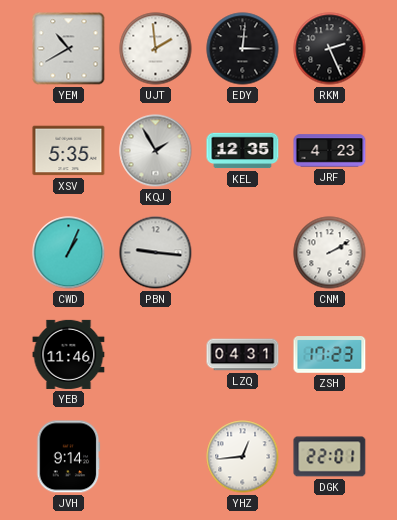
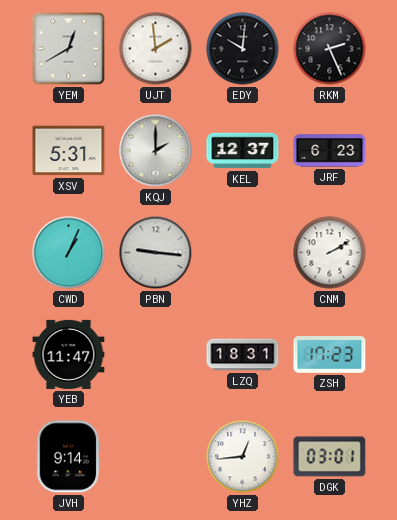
YEM: 10:40 -> 12:40
EDY: 3:01 -> 10:01
XSV: 5:35 -> 5:31
KQJ: 1:55 -> 2:00
KEL: 12:35 -> 12:37
JRF: 4:23 -> 6:23
YEB: 11:46 -> 11:47
LZQ: 04:31 -> 18:31
DGK: 22:01 -> 03:01
